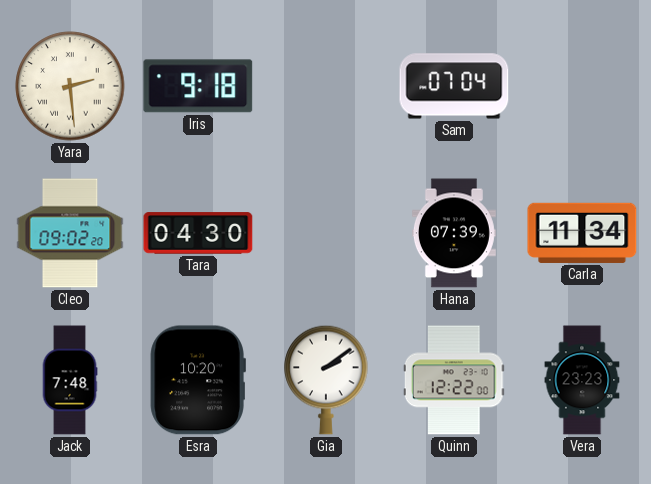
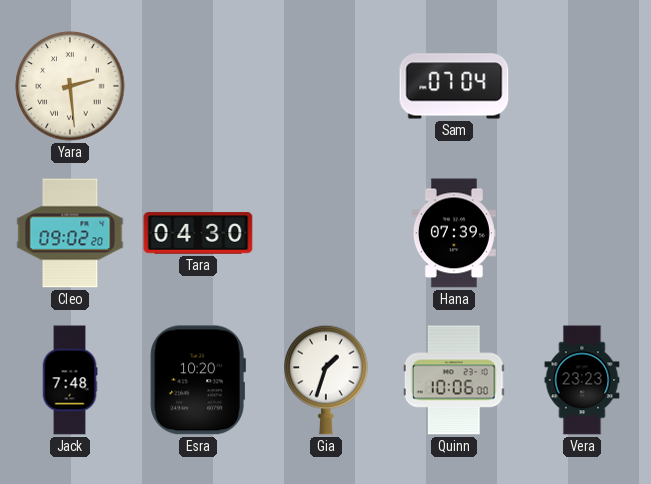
Iris: 9:18 -> none
Carla: 11:34 -> none
Gia: 2:09 -> 1:33
Quinn: 12:22 -> 10:06
